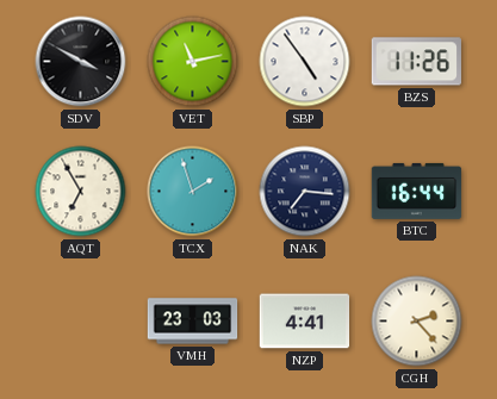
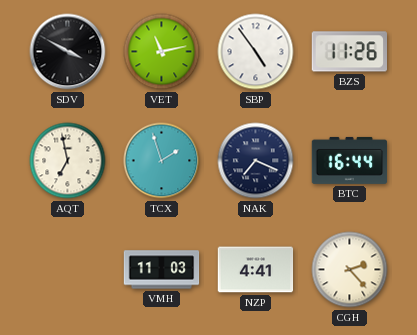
AQT: 6:55 -> 6:58
NAK: 7:16 -> 7:19
VMH: 23:03 -> 11:03
